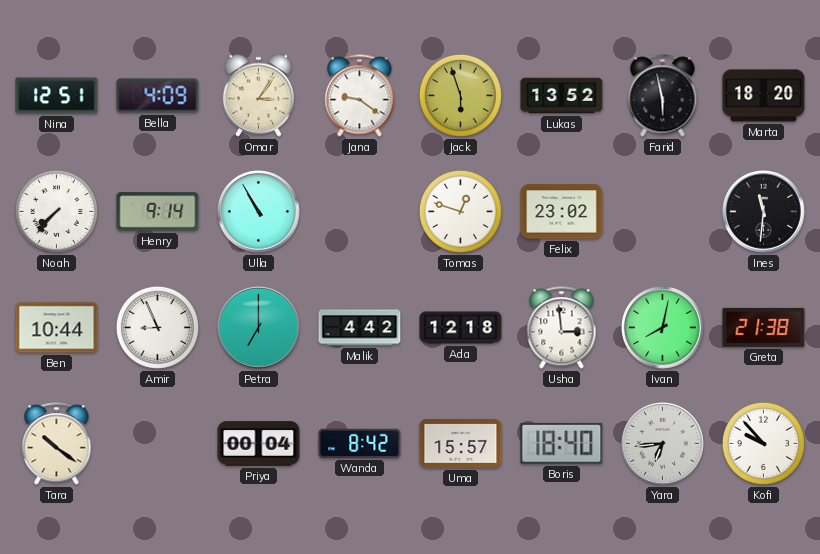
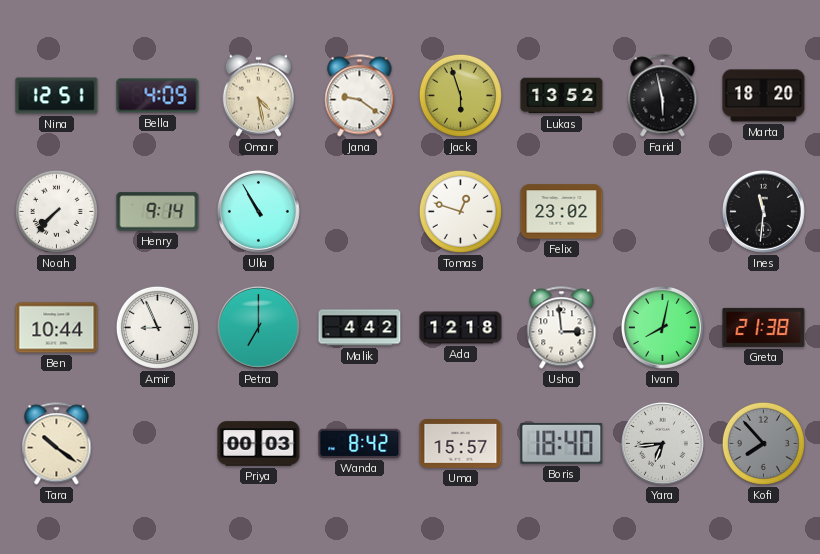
Omar: 3:06 -> 4:28
Priya: 00:04 -> 00:03
Kofi: 9:53 -> 7:53
Kofi dial: white -> grey
